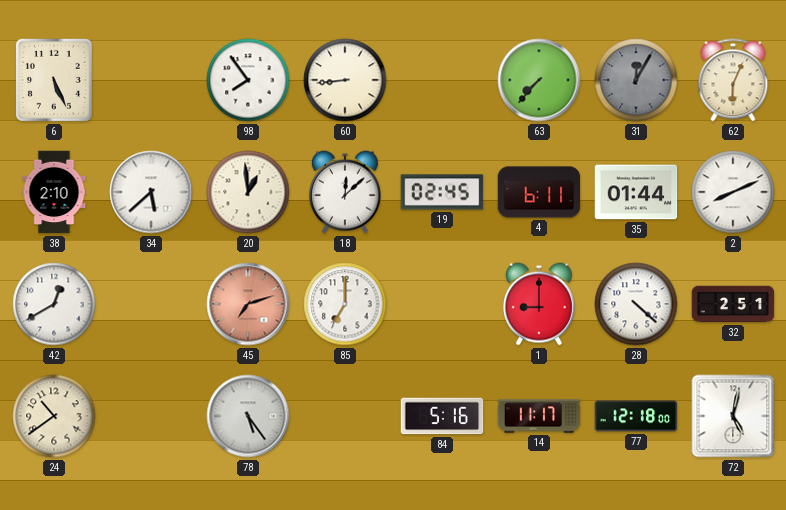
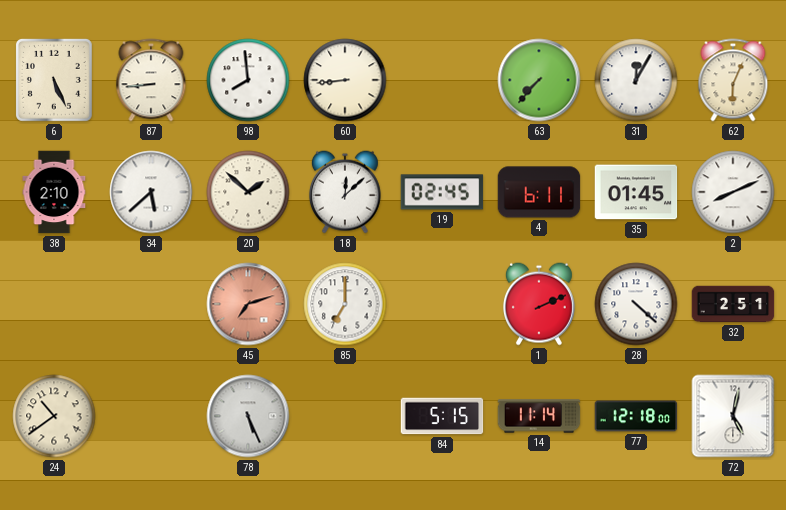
87: none -> 8:44
98: 7:54 -> 7:59
31 dial: grey -> white
20: 12:59 -> 1:52
35: 01:44 -> 01:45
42: 12:40 -> none
1: 9:00 -> 2:11
78: 5:24 -> 5:26
84: 5:16 -> 5:15
14: 11:17 -> 11:14
